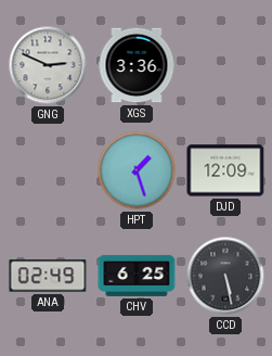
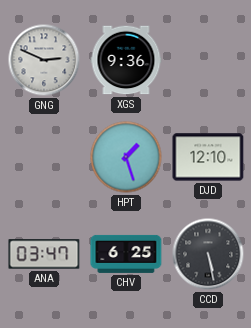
XGS: 3:36 -> 9:36
DJD: 12:09 -> 12:10
ANA: 02:49 -> 03:47
